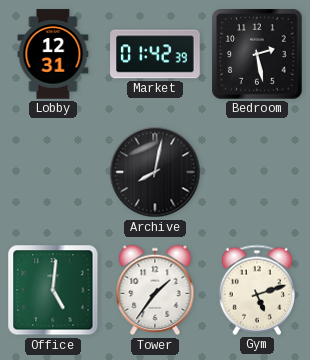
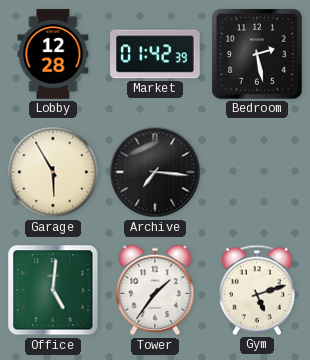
Lobby: 12:31 -> 12:28
Garage: none -> 5:55
Archive: 8:02 -> 7:16
